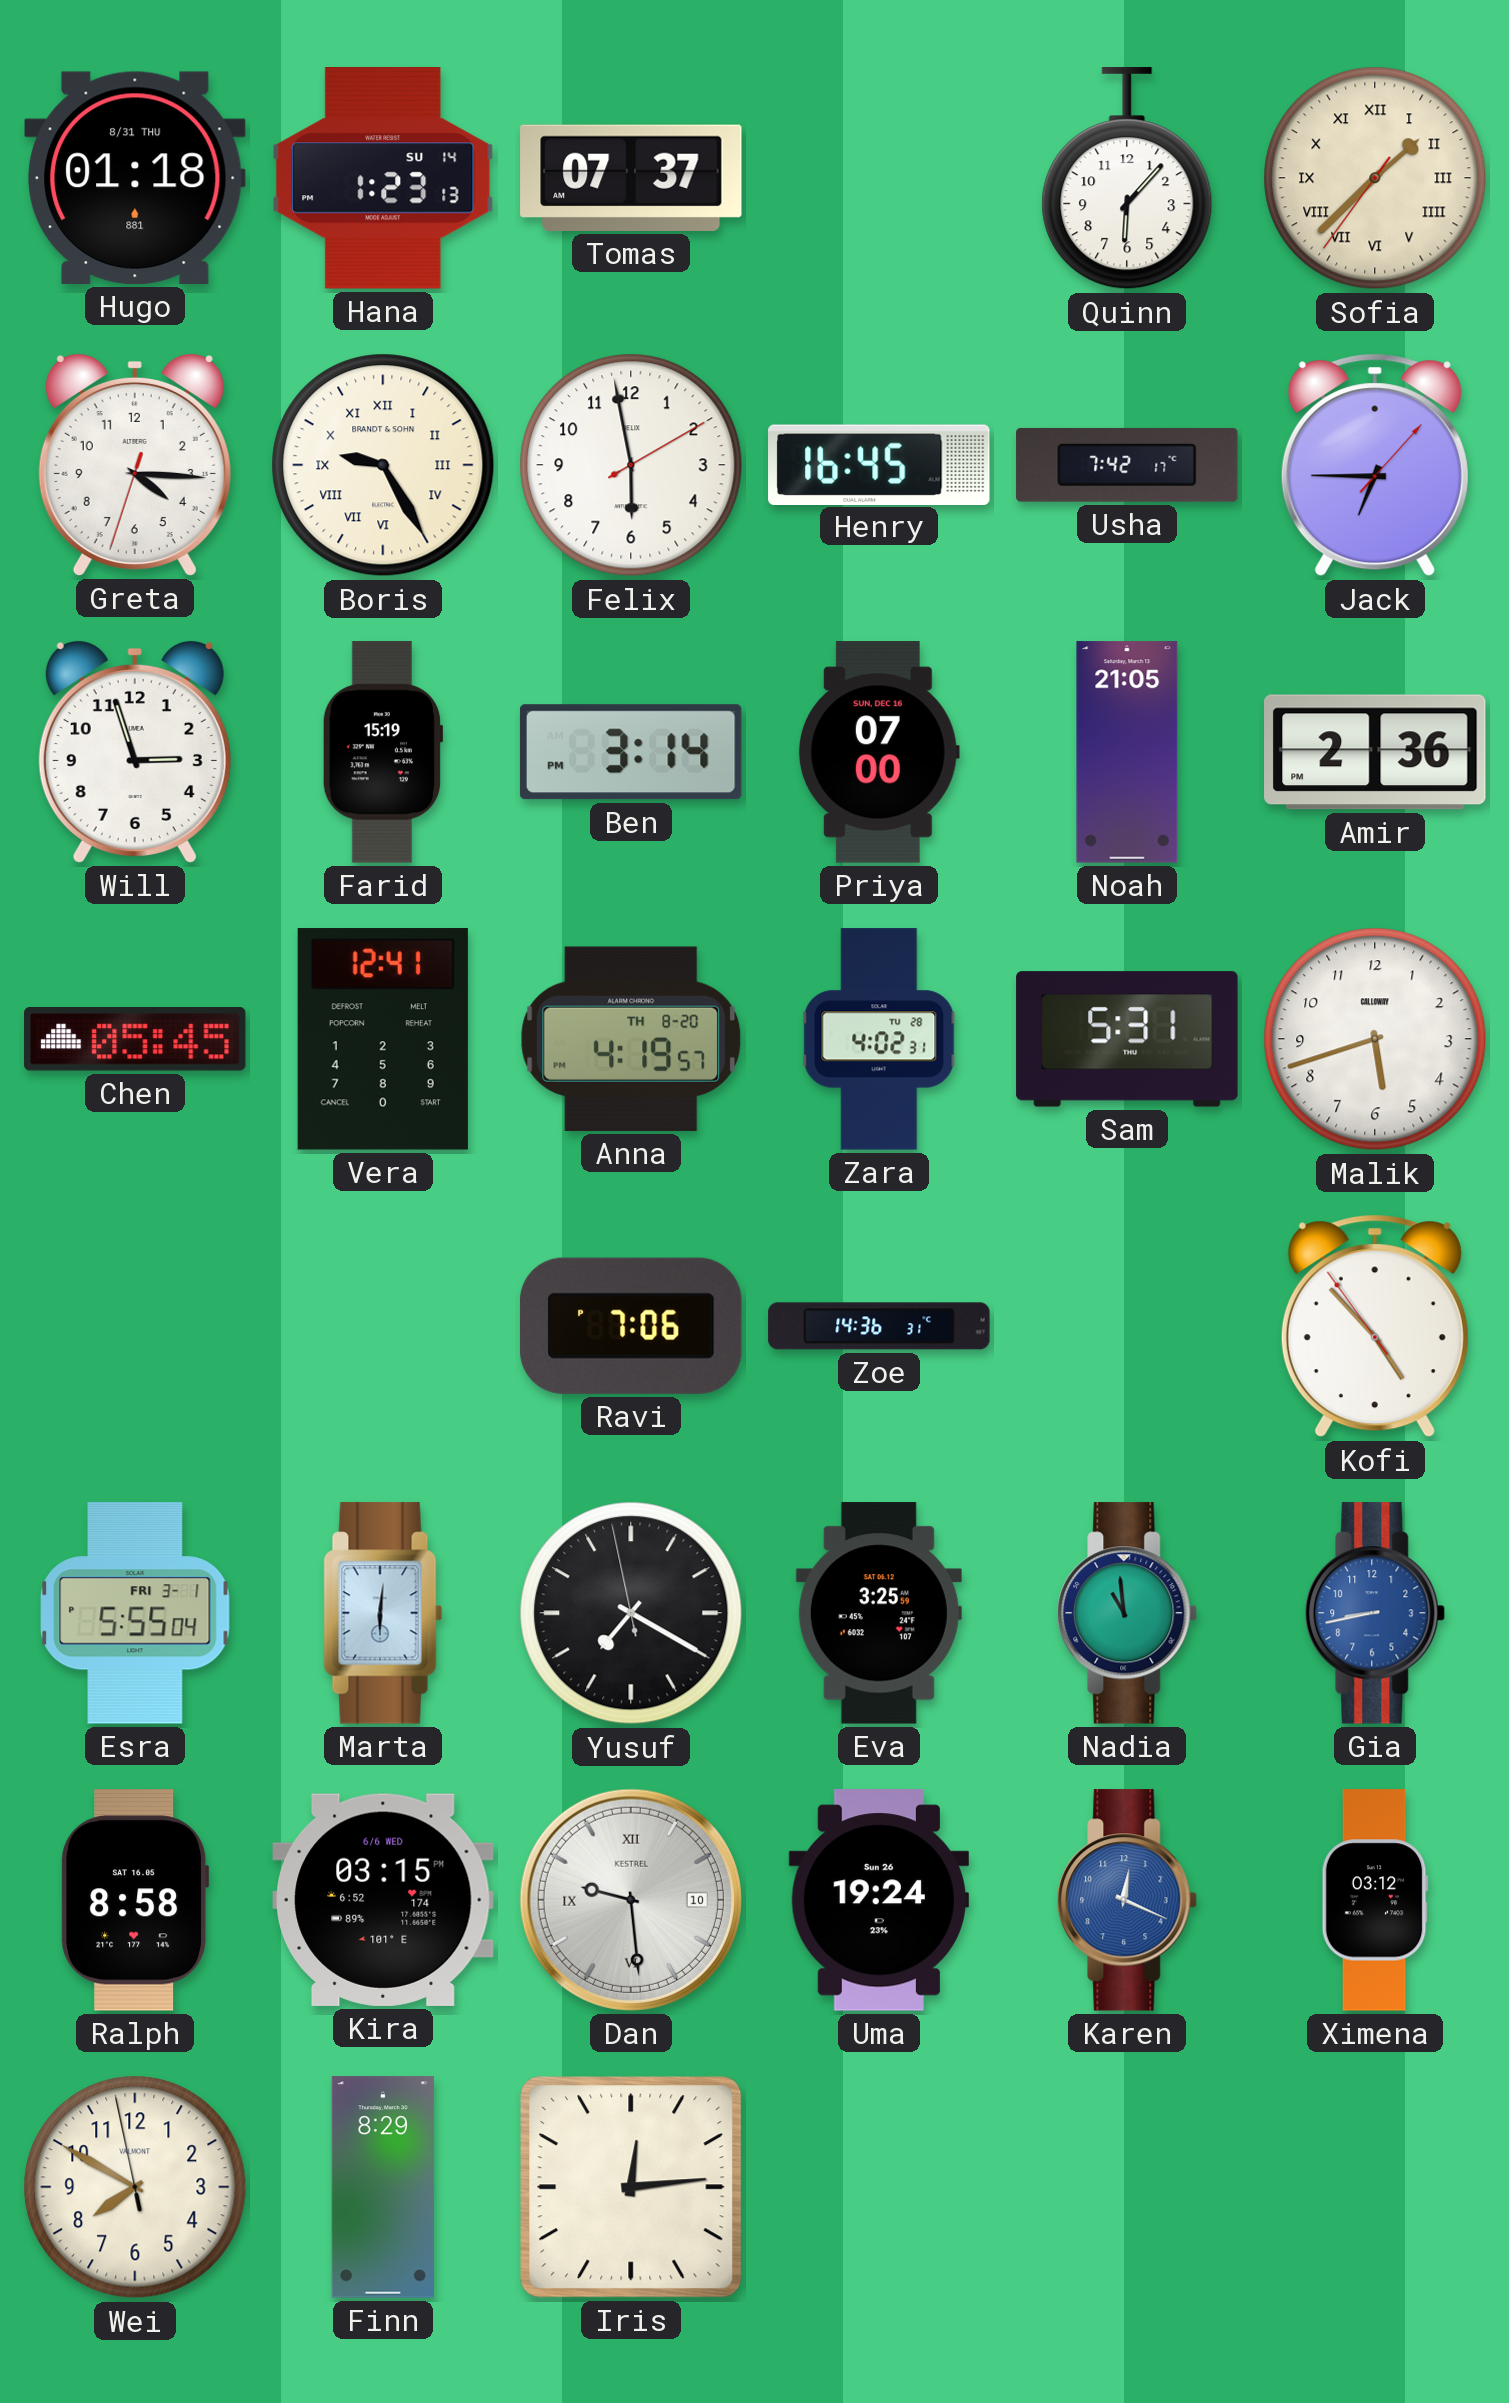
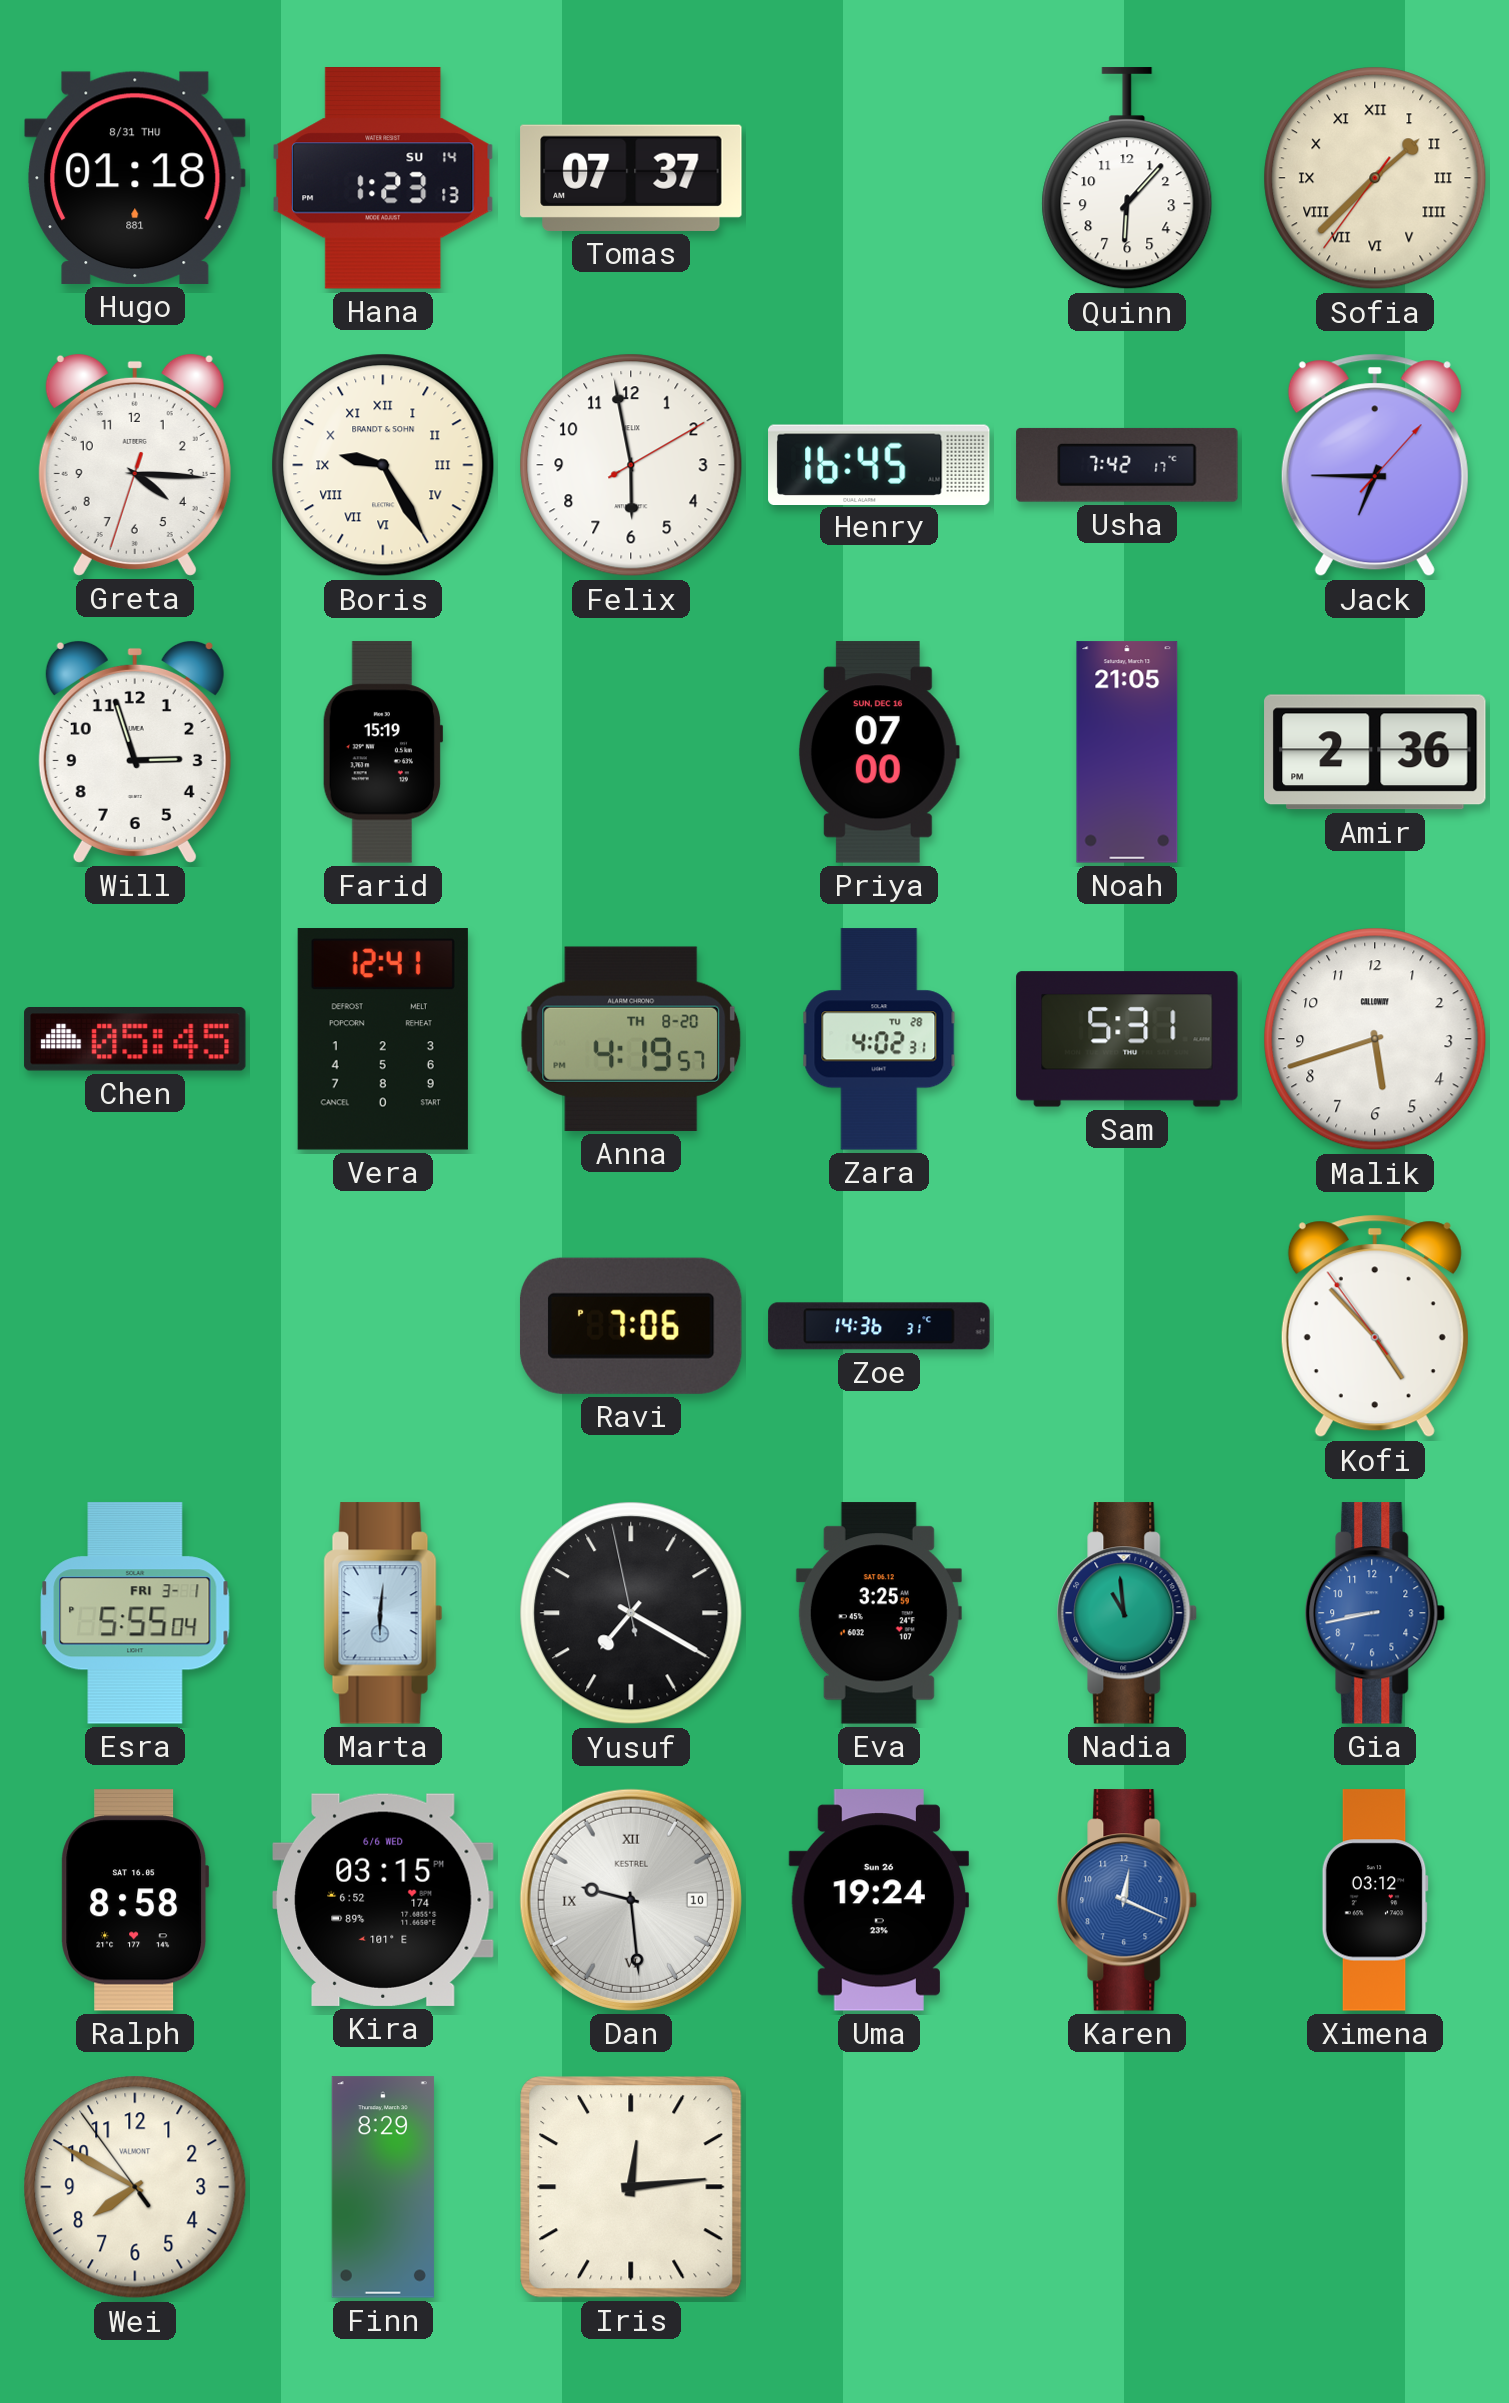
Ben: 3:14 -> none
Wei: 7:49:58 -> 7:49:54
